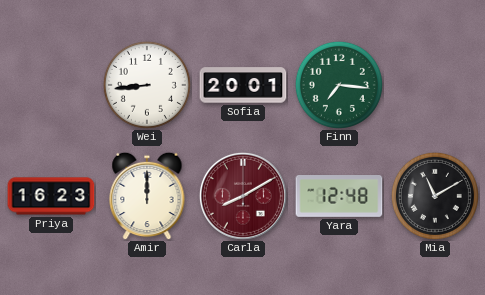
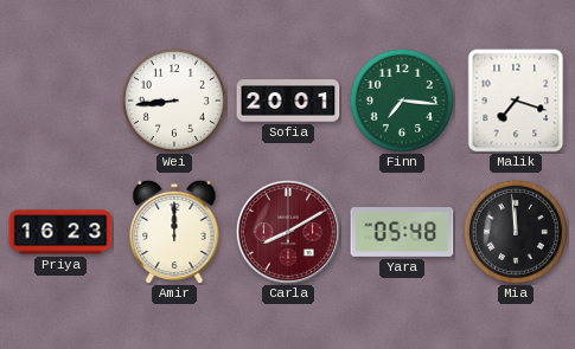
Malik: none -> 7:18
Yara: 12:48 -> 05:48
Mia: 11:10 -> 11:59
